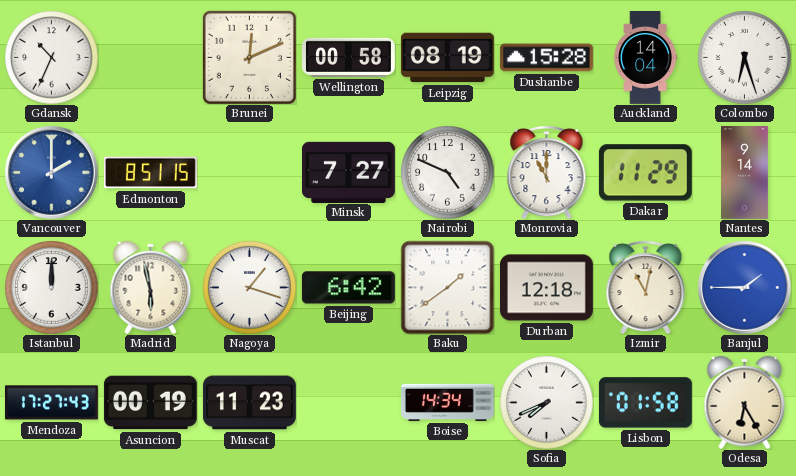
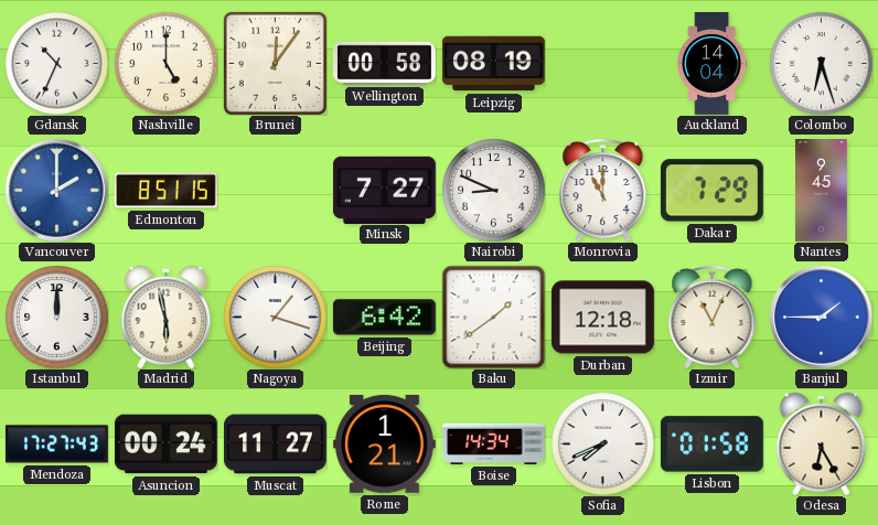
Nashville: none -> 5:00
Brunei: 12:11 -> 12:06
Dushanbe: 15:28 -> none
Nairobi: 4:49 -> 8:49
Dakar: 11:29 -> 7:29
Nantes: 9:14 -> 9:45
Izmir: 11:02 -> 11:04
Asuncion: 00:19 -> 00:24
Muscat: 11:23 -> 11:27
Rome: none -> 1:21
